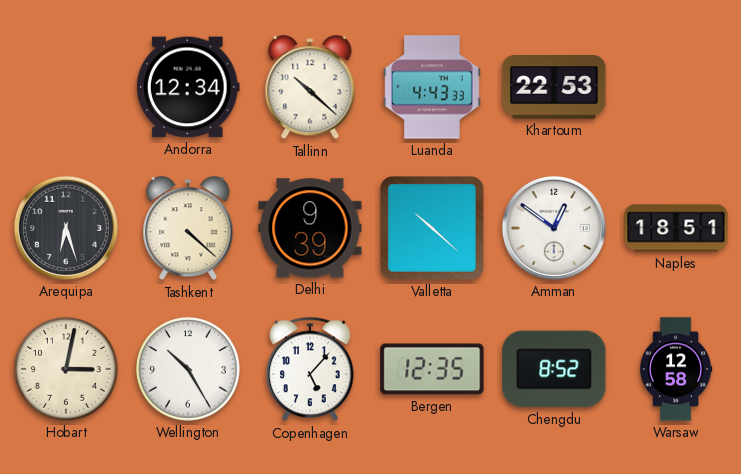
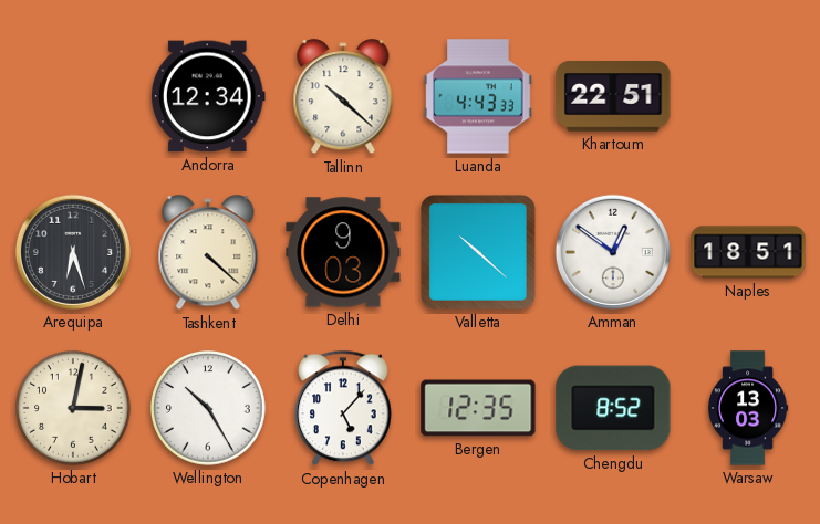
Khartoum: 22:53 -> 22:51
Delhi: 9:39 -> 9:03
Warsaw: 12:58 -> 13:03
